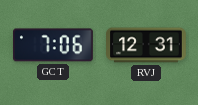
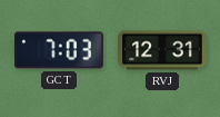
GCT: 7:06 -> 7:03
